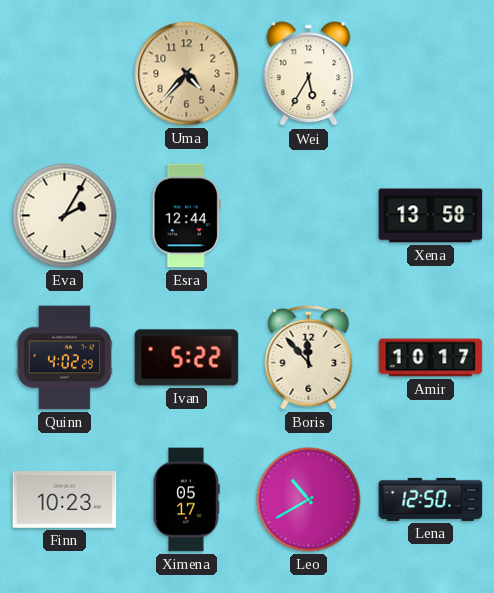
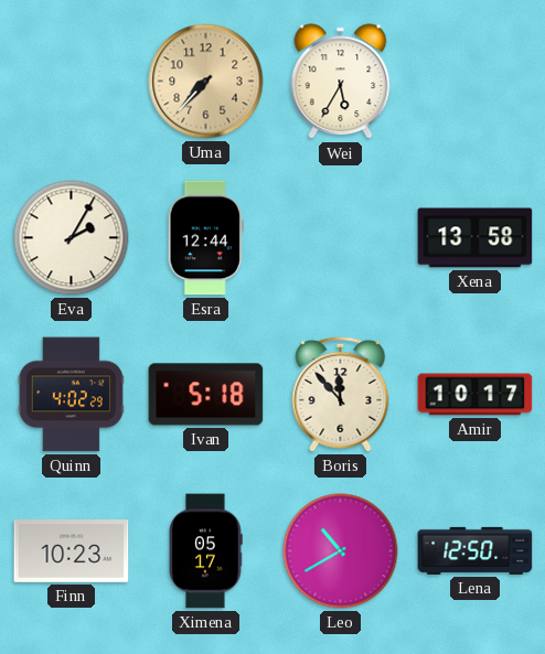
Uma: 4:37 -> 7:37
Ivan: 5:22 -> 5:18
